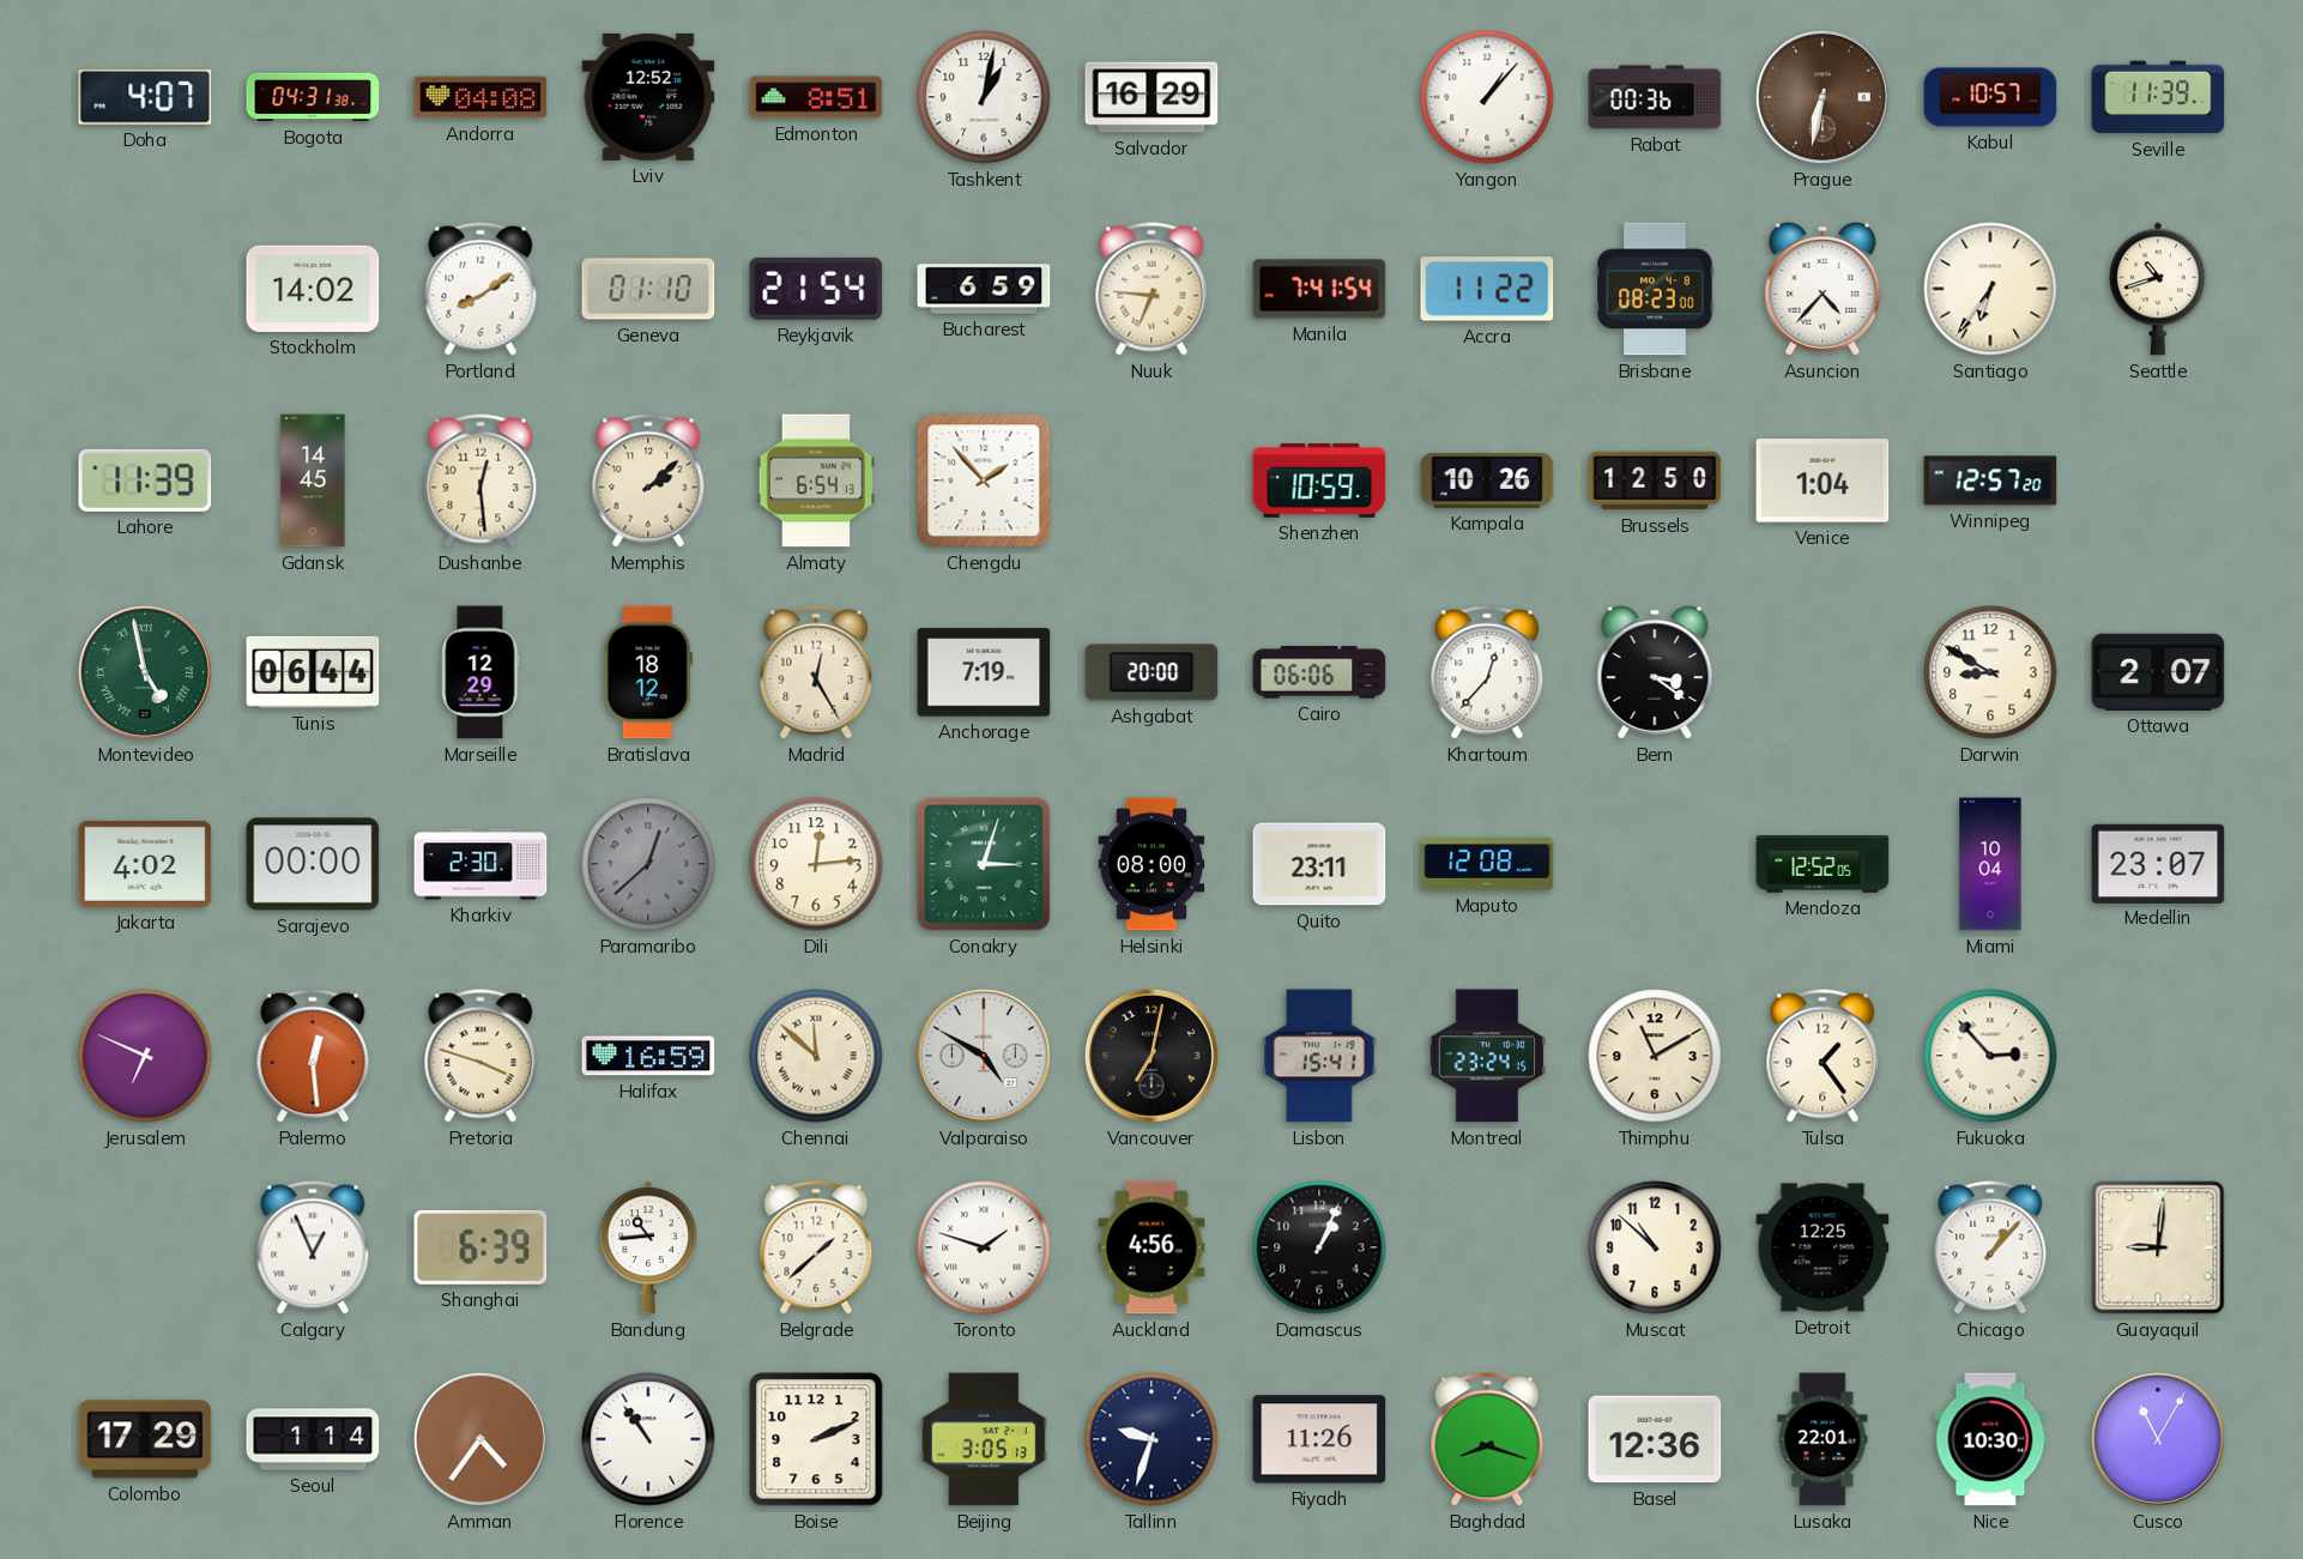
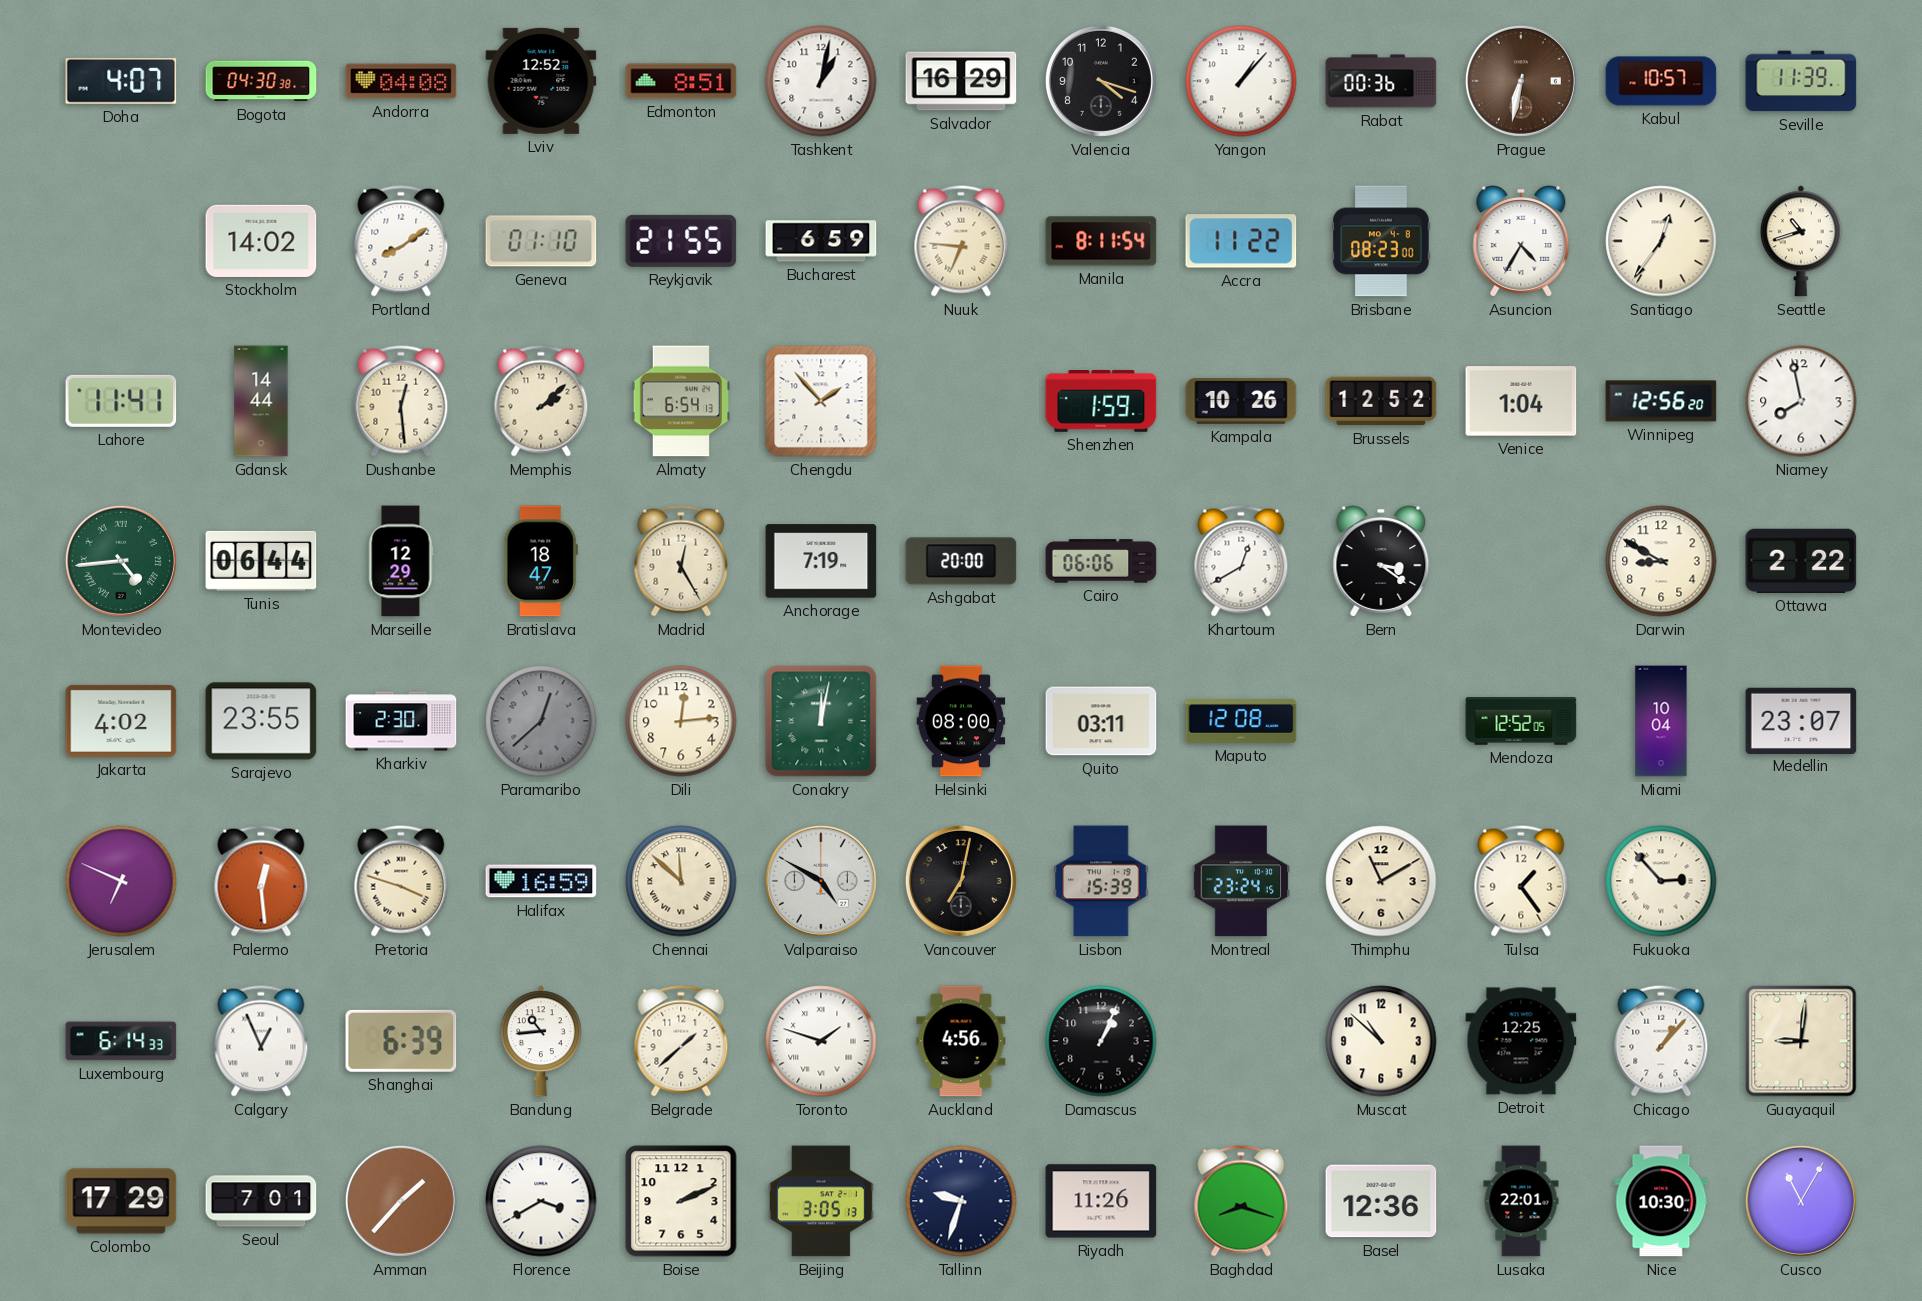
Bogota: 04:31 -> 04:30
Valencia: none -> 4:18
Reykjavik: 21:54 -> 21:55
Manila: 7:41 -> 8:11
Asuncion: 4:37 -> 4:35
Santiago: 6:36 -> 12:36
Lahore: 11:39 -> 11:41
Gdansk: 14:45 -> 14:44
Shenzhen: 10:59 -> 1:59
Brussels: 12:50 -> 12:52
Winnipeg: 12:57 -> 12:56
Niamey: none -> 7:58
Montevideo: 4:58 -> 4:44
Bratislava: 18:12 -> 18:47
Khartoum: 12:37 -> 12:40
Ottawa: 2:07 -> 2:22
Sarajevo: 00:00 -> 23:55
Conakry: 3:03 -> 12:02
Quito: 23:11 -> 03:11
Lisbon: 15:41 -> 15:39
Luxembourg: none -> 6:14
Seoul: 1:14 -> 7:01
Amman: 4:36 -> 1:37
Florence: 10:54 -> 3:40
